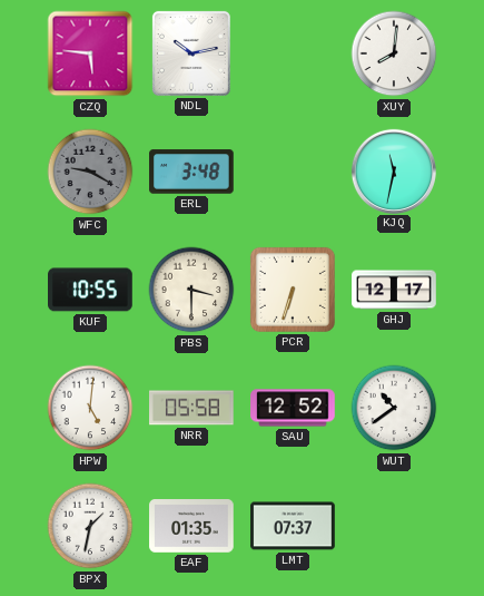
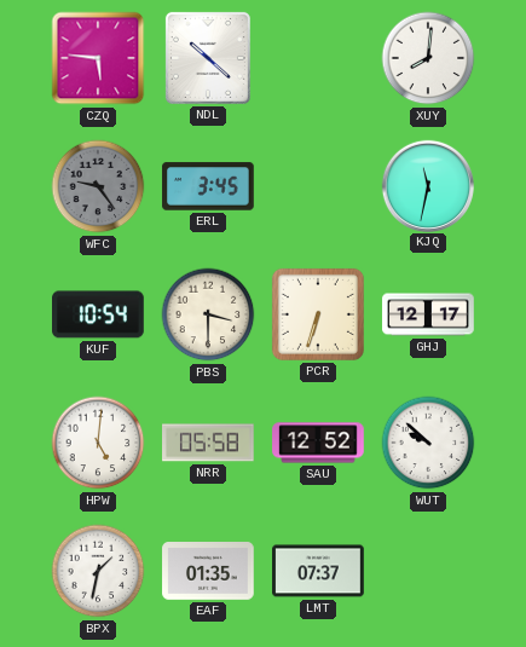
NDL: 10:13 -> 10:22
WFC: 9:20 -> 9:24
ERL: 3:48 -> 3:45
KUF: 10:55 -> 10:54
WUT: 10:39 -> 9:52
